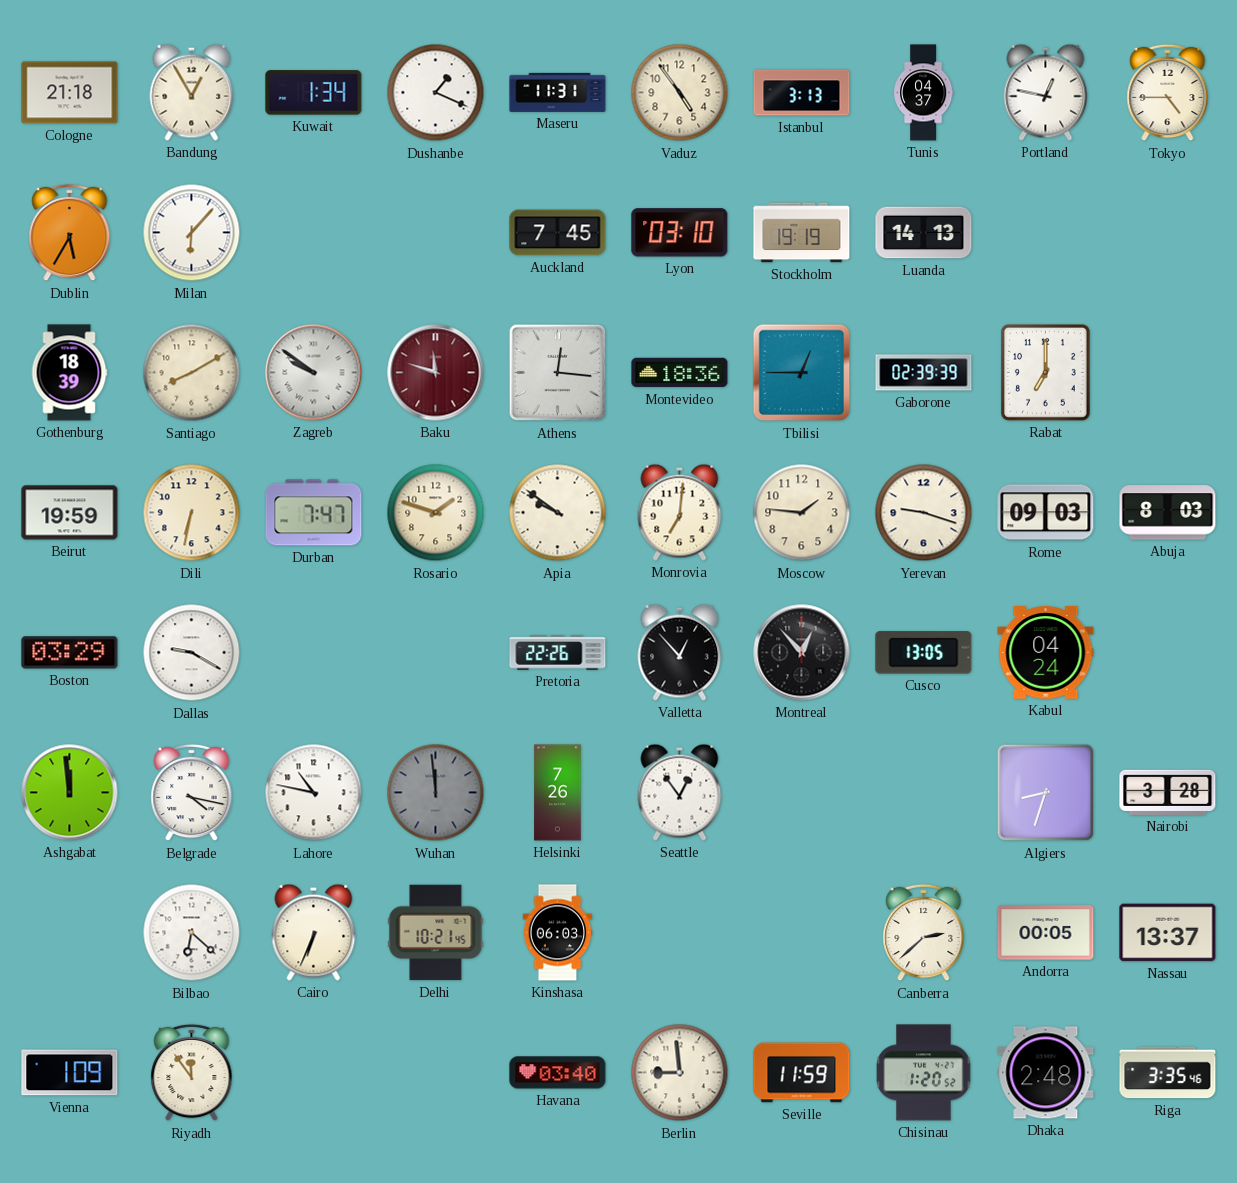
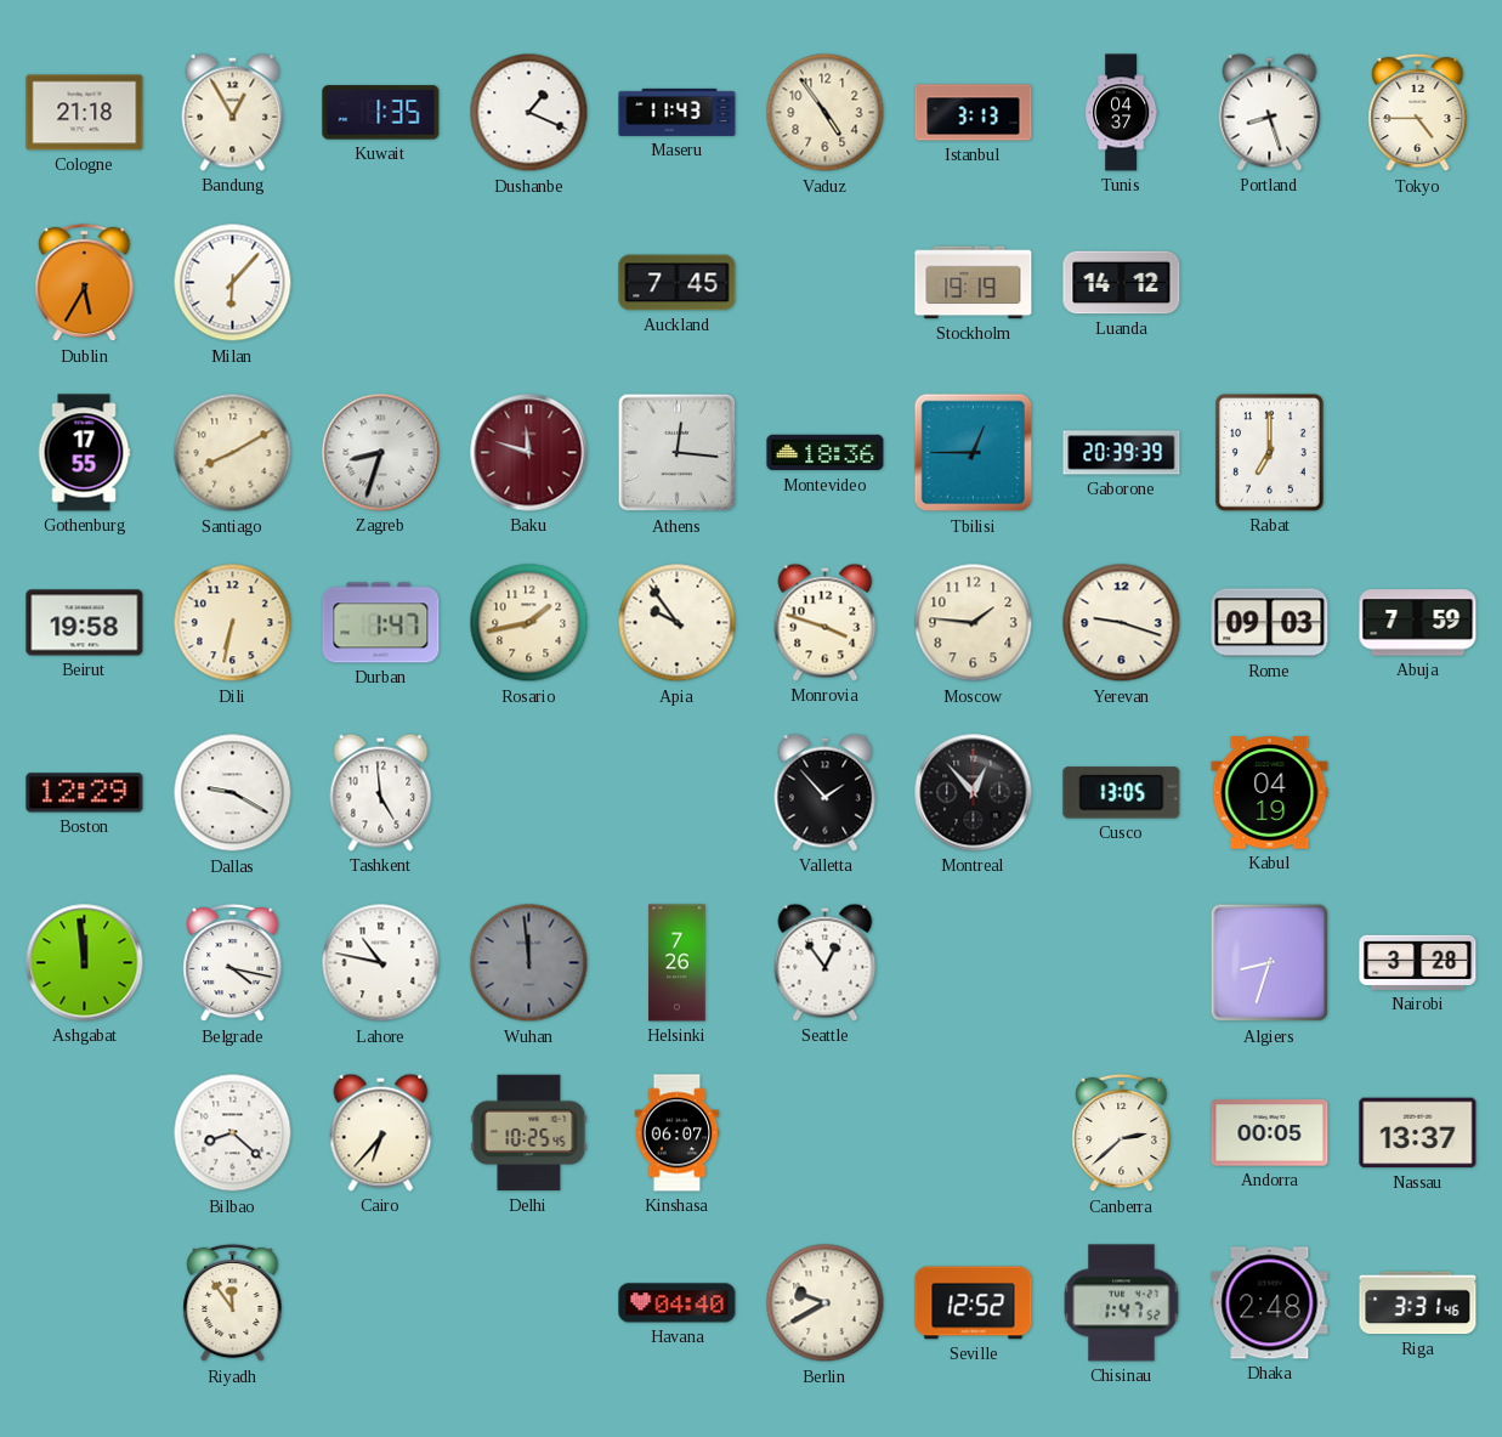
Kuwait: 1:34 -> 1:35
Maseru: 11:31 -> 11:43
Portland: 12:47 -> 8:27
Lyon: 03:10 -> none
Luanda: 14:13 -> 14:12
Gothenburg: 18:39 -> 17:55
Zagreb: 9:51 -> 8:33
Gaborone: 02:39 -> 20:39
Beirut: 19:59 -> 19:58
Durban: 7:47 -> 1:47
Rosario: 1:48 -> 1:43
Apia: 9:51 -> 9:54
Monrovia: 7:01 -> 3:48
Abuja: 8:03 -> 7:59
Boston: 03:29 -> 12:29
Tashkent: none -> 4:59
Pretoria: 22:26 -> none
Valletta: 12:53 -> 1:53
Kabul: 04:24 -> 04:19
Bilbao: 6:22 -> 8:22
Cairo: 6:34 -> 6:37
Delhi: 10:21 -> 10:25
Kinshasa: 06:03 -> 06:07
Vienna: 1:09 -> none
Havana: 03:40 -> 04:40
Berlin: 8:59 -> 9:40
Seville: 11:59 -> 12:52
Chisinau: 1:20 -> 1:47
Riga: 3:35 -> 3:31
